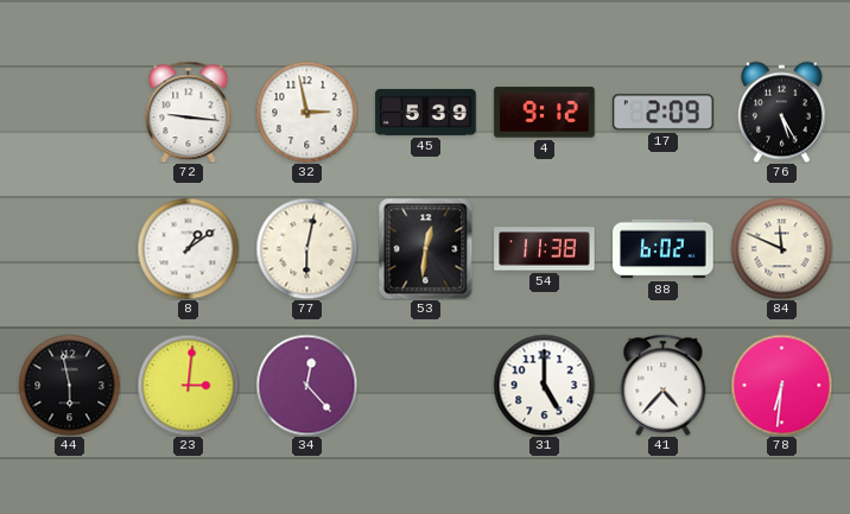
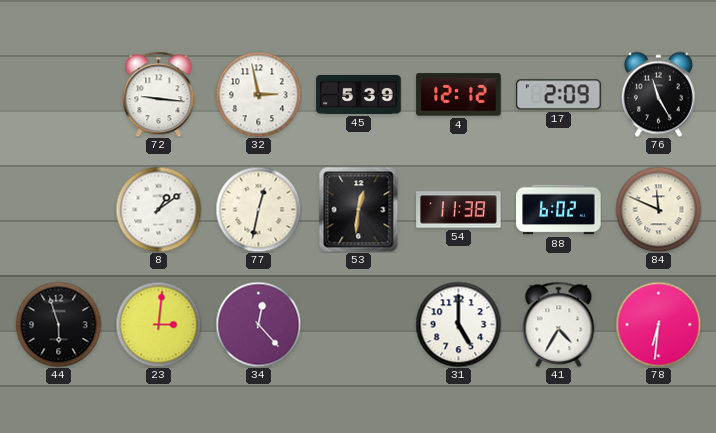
4: 9:12 -> 12:12
76: 5:25 -> 11:25
77: 6:02 -> 12:32
44: 5:58 -> 5:57
41: 4:37 -> 4:35
